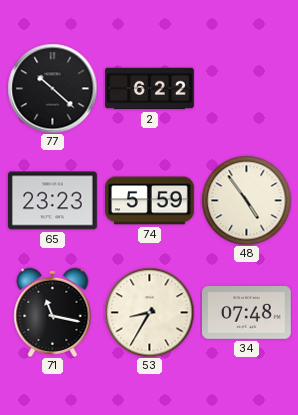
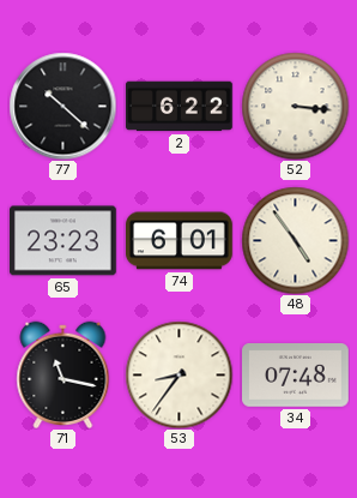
52: none -> 3:16
74: 5:59 -> 6:01
53: 8:35 -> 8:36
